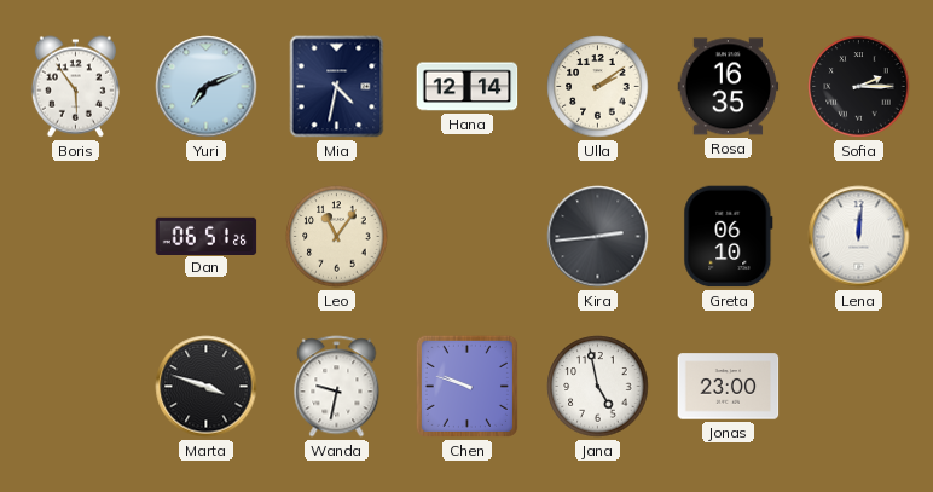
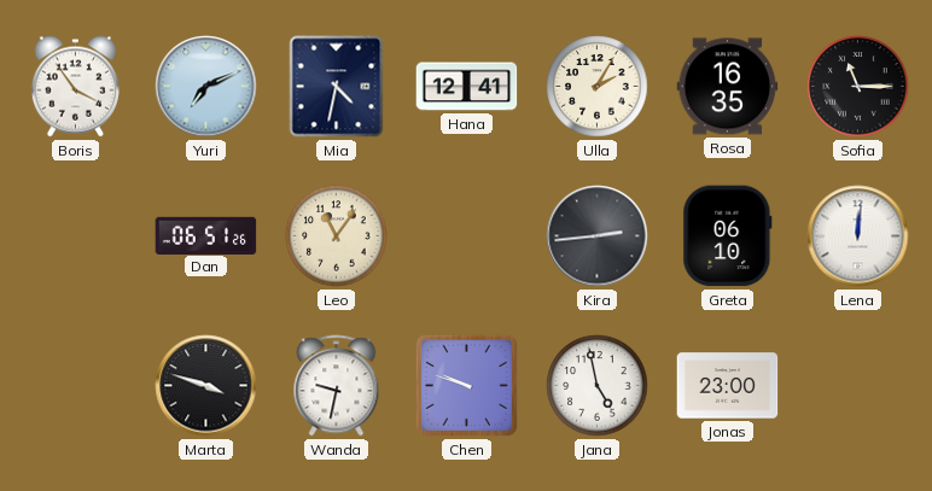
Boris: 5:54 -> 3:54
Hana: 12:14 -> 12:41
Ulla: 2:09 -> 2:05
Sofia: 2:15 -> 11:15
